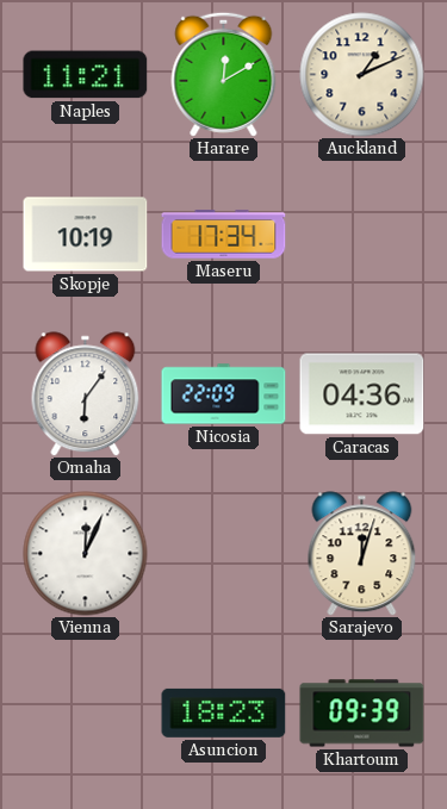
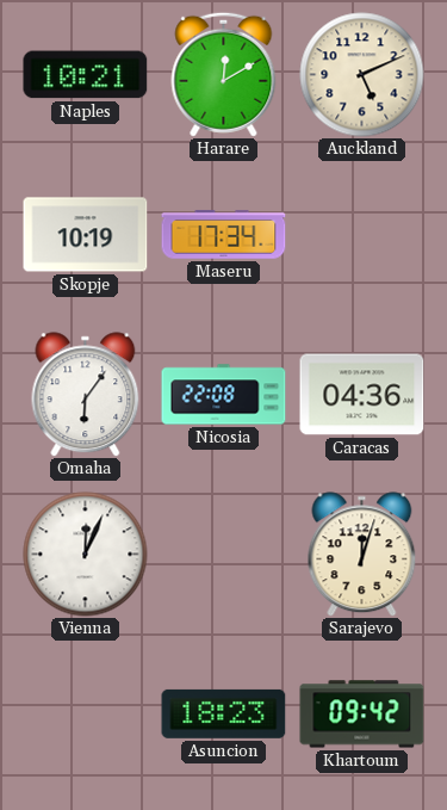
Naples: 11:21 -> 10:21
Auckland: 1:11 -> 5:11
Nicosia: 22:09 -> 22:08
Khartoum: 09:39 -> 09:42
